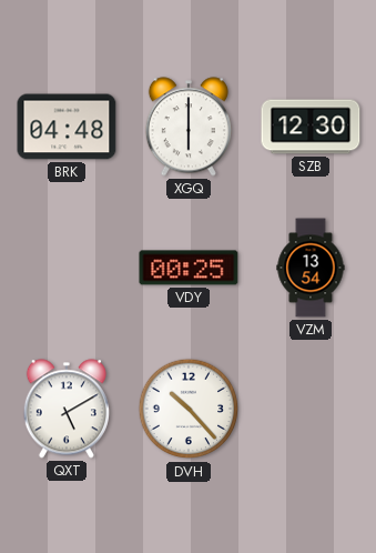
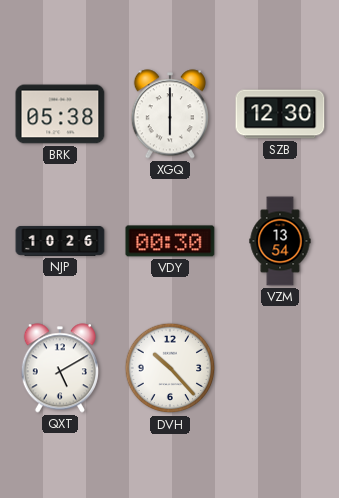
BRK: 04:48 -> 05:38
NJP: none -> 10:26
VDY: 00:25 -> 00:30
